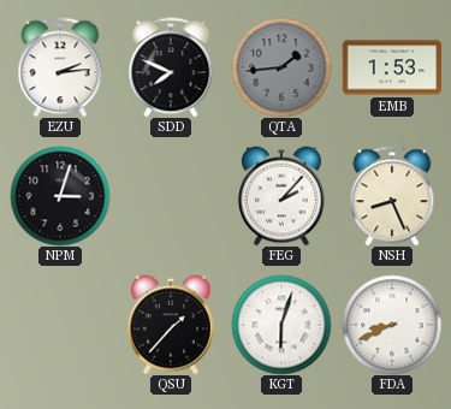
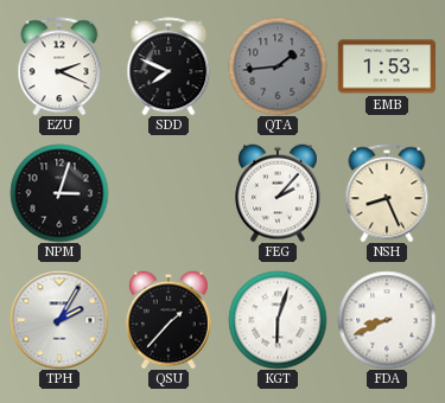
EZU: 2:14 -> 2:19
TPH: none -> 2:05
